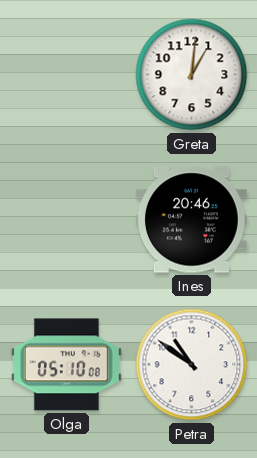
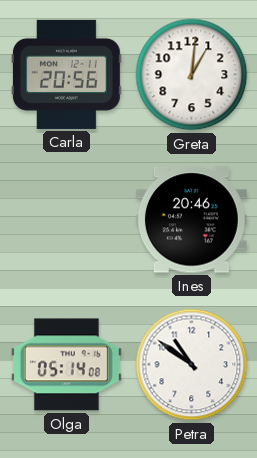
Carla: none -> 20:56
Olga: 05:10 -> 05:14
